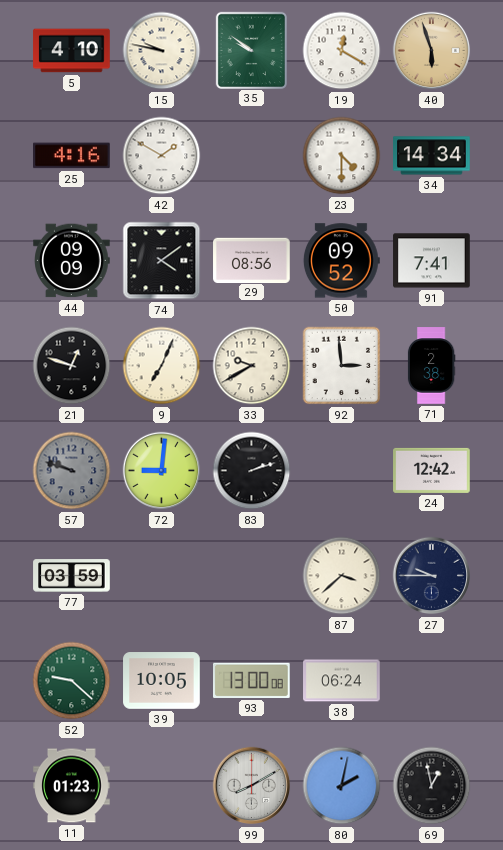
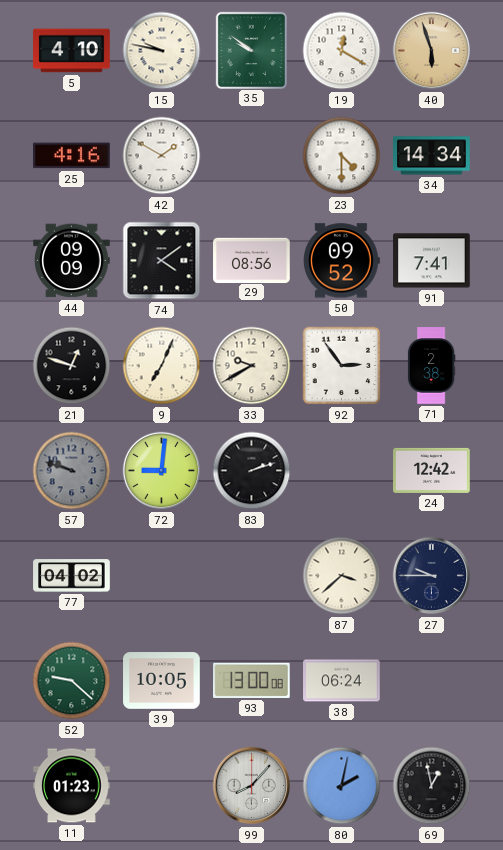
92: 2:59 -> 2:54
77: 03:59 -> 04:02
99: 8:10 -> 8:07
